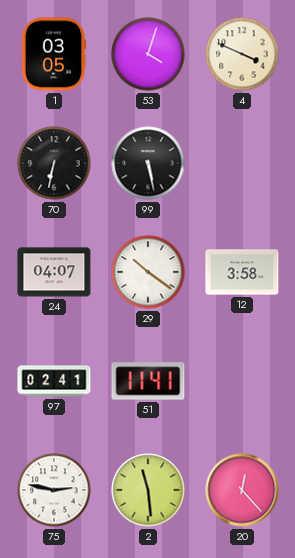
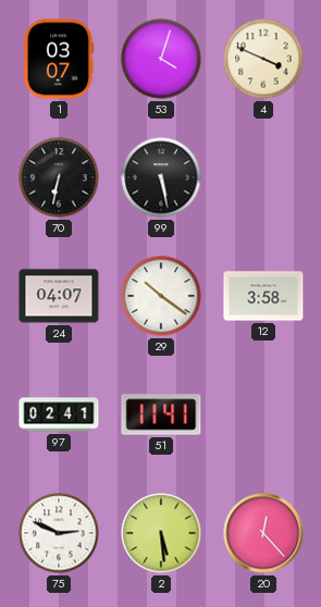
1: 03:05 -> 03:07
75: 2:47 -> 2:49
2: 11:29 -> 5:29
